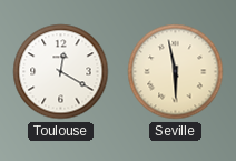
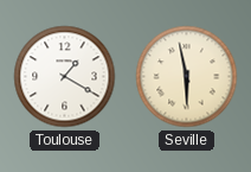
Toulouse: 12:20 -> 1:20
